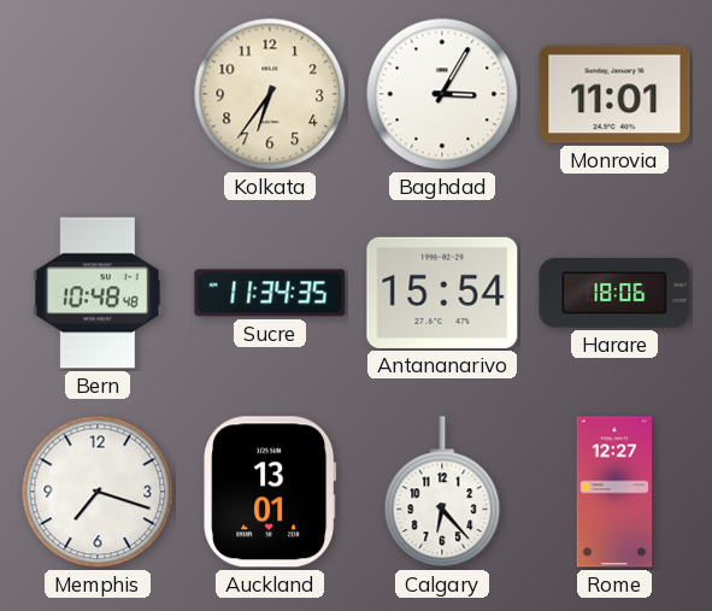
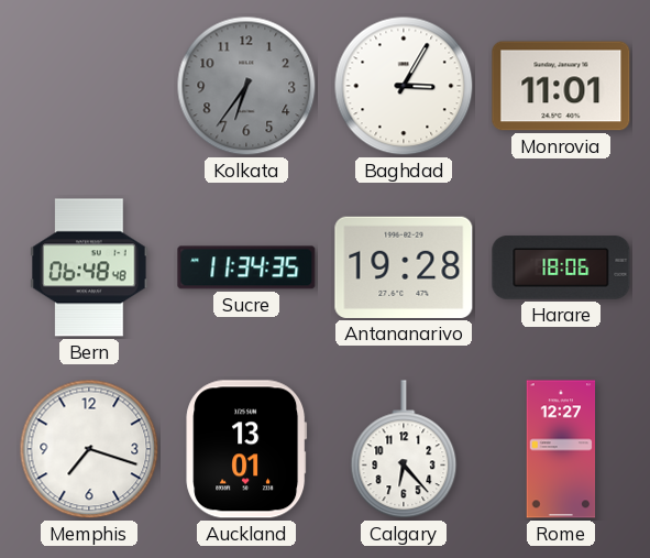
Kolkata dial: cream -> grey
Bern: 10:48 -> 06:48
Antananarivo: 15:54 -> 19:28
